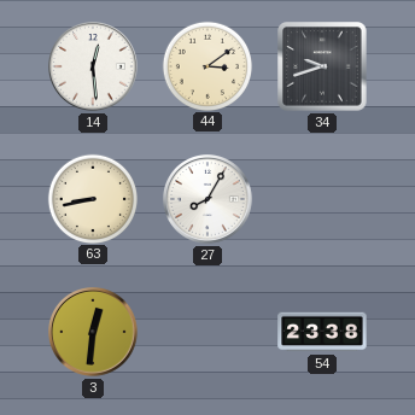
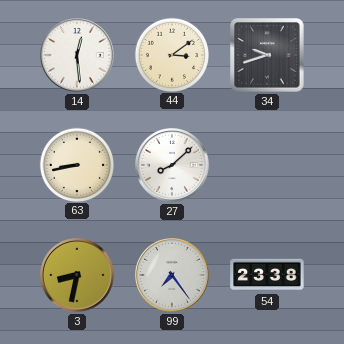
27: 8:05 -> 8:08
3: 12:31 -> 8:32
99: none -> 7:24
